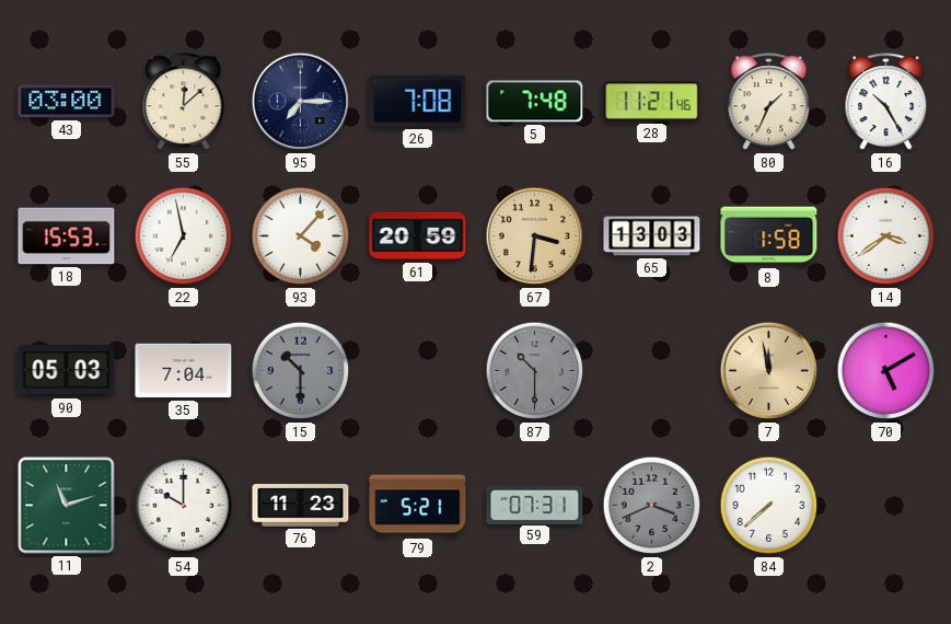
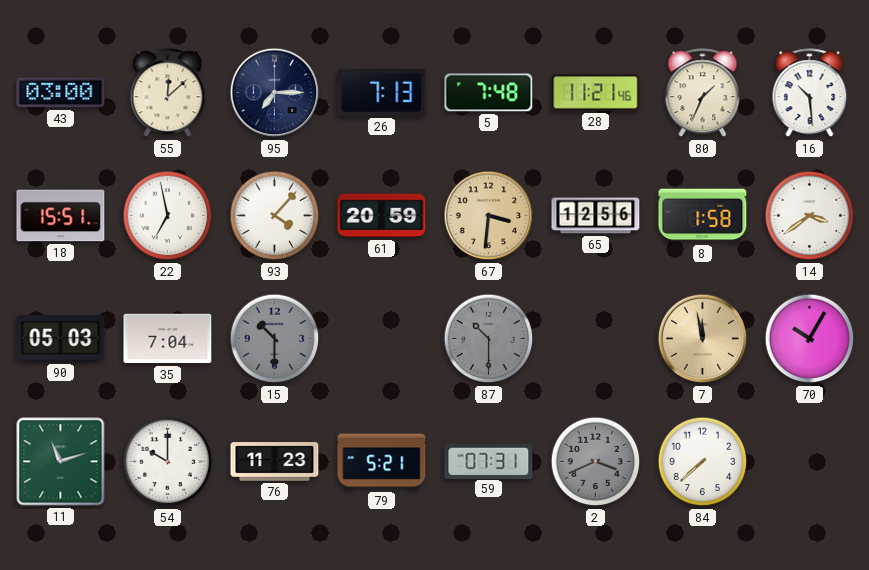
26: 7:08 -> 7:13
16: 10:25 -> 10:29
18: 15:53 -> 15:51
65: 13:03 -> 12:56
70: 5:10 -> 10:05
